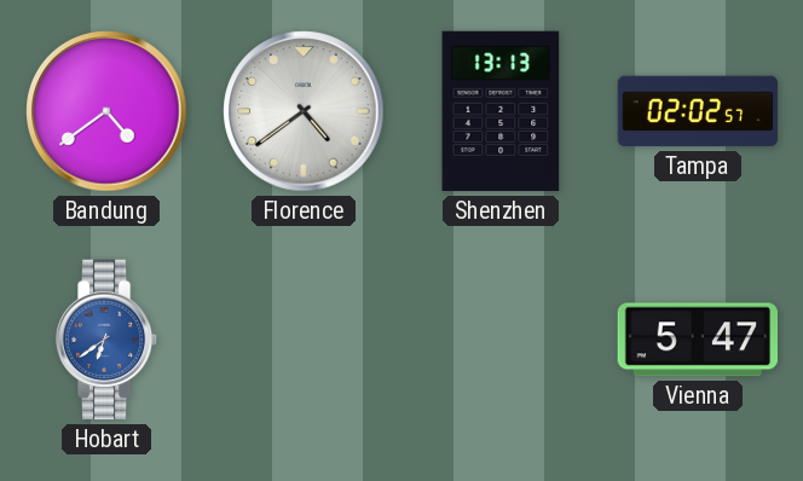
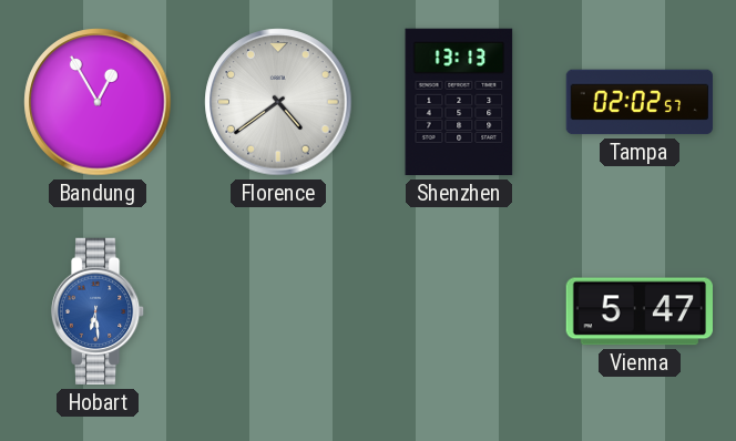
Bandung: 4:39 -> 12:55
Hobart: 6:39 -> 6:29
